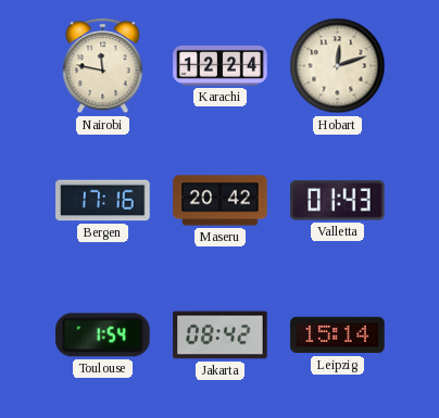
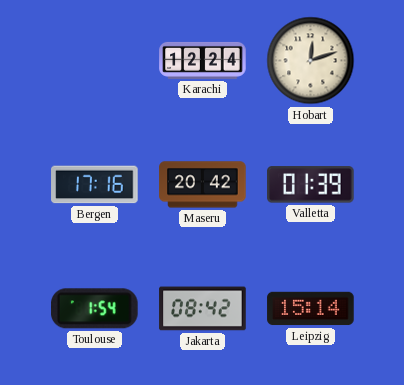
Nairobi: 11:47 -> none
Valletta: 01:43 -> 01:39
